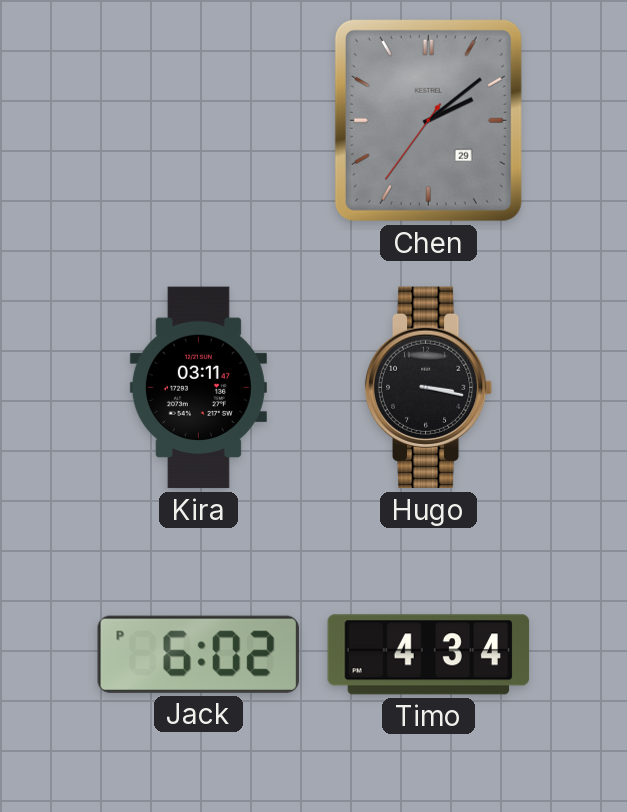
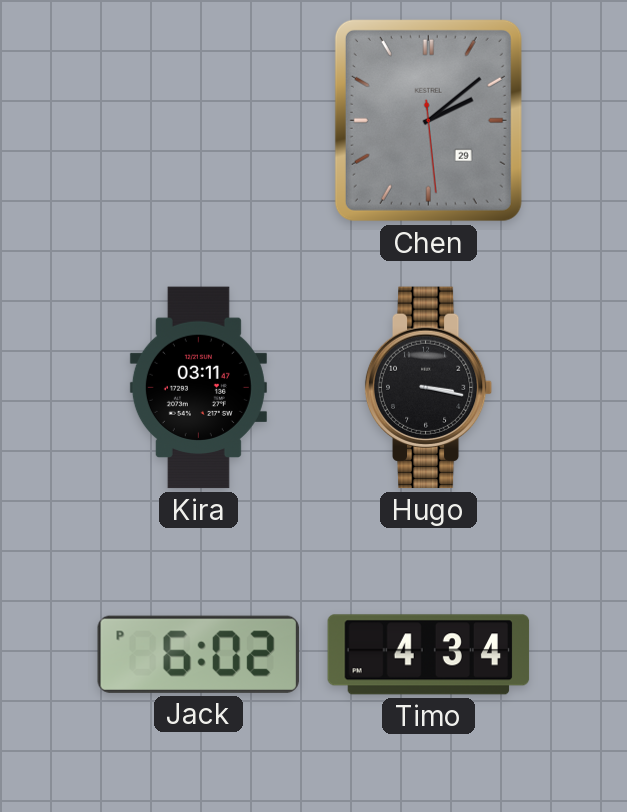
Chen: 2:08:36 -> 2:08:29
